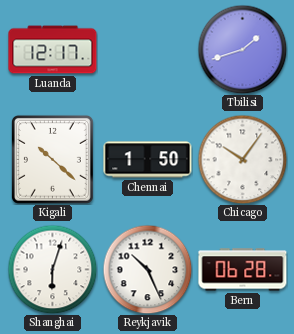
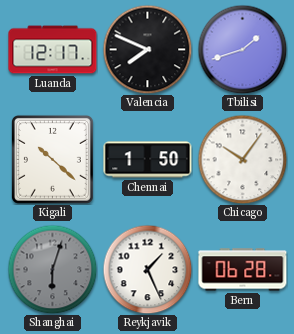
Valencia: none -> 7:49
Shanghai dial: white -> grey
Reykjavik: 10:26 -> 1:26
